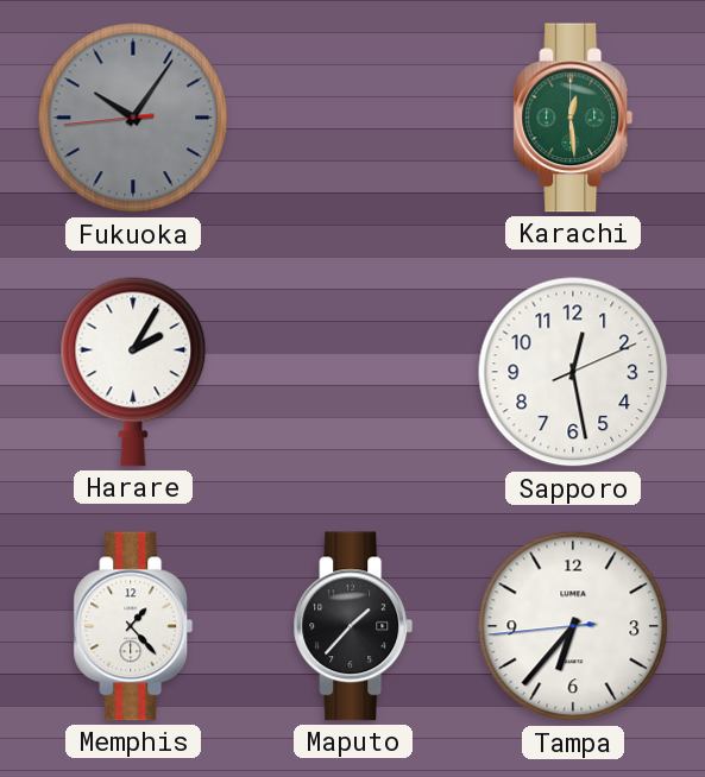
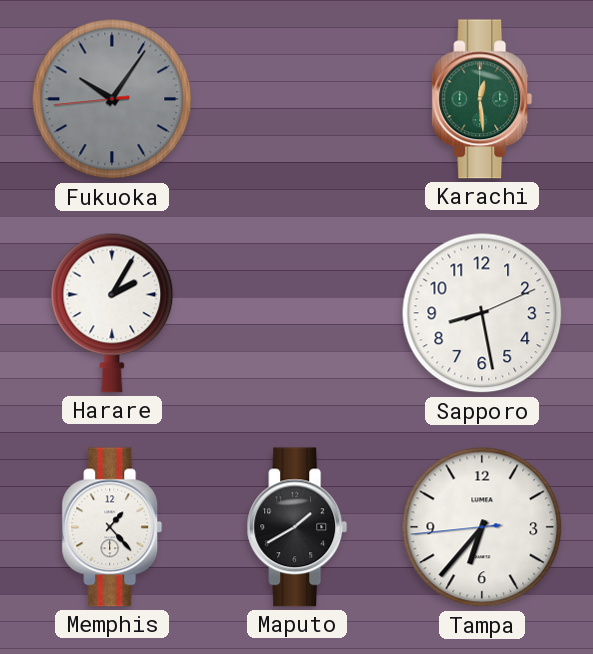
Sapporo: 12:28 -> 8:28
Maputo: 1:37 -> 1:40
